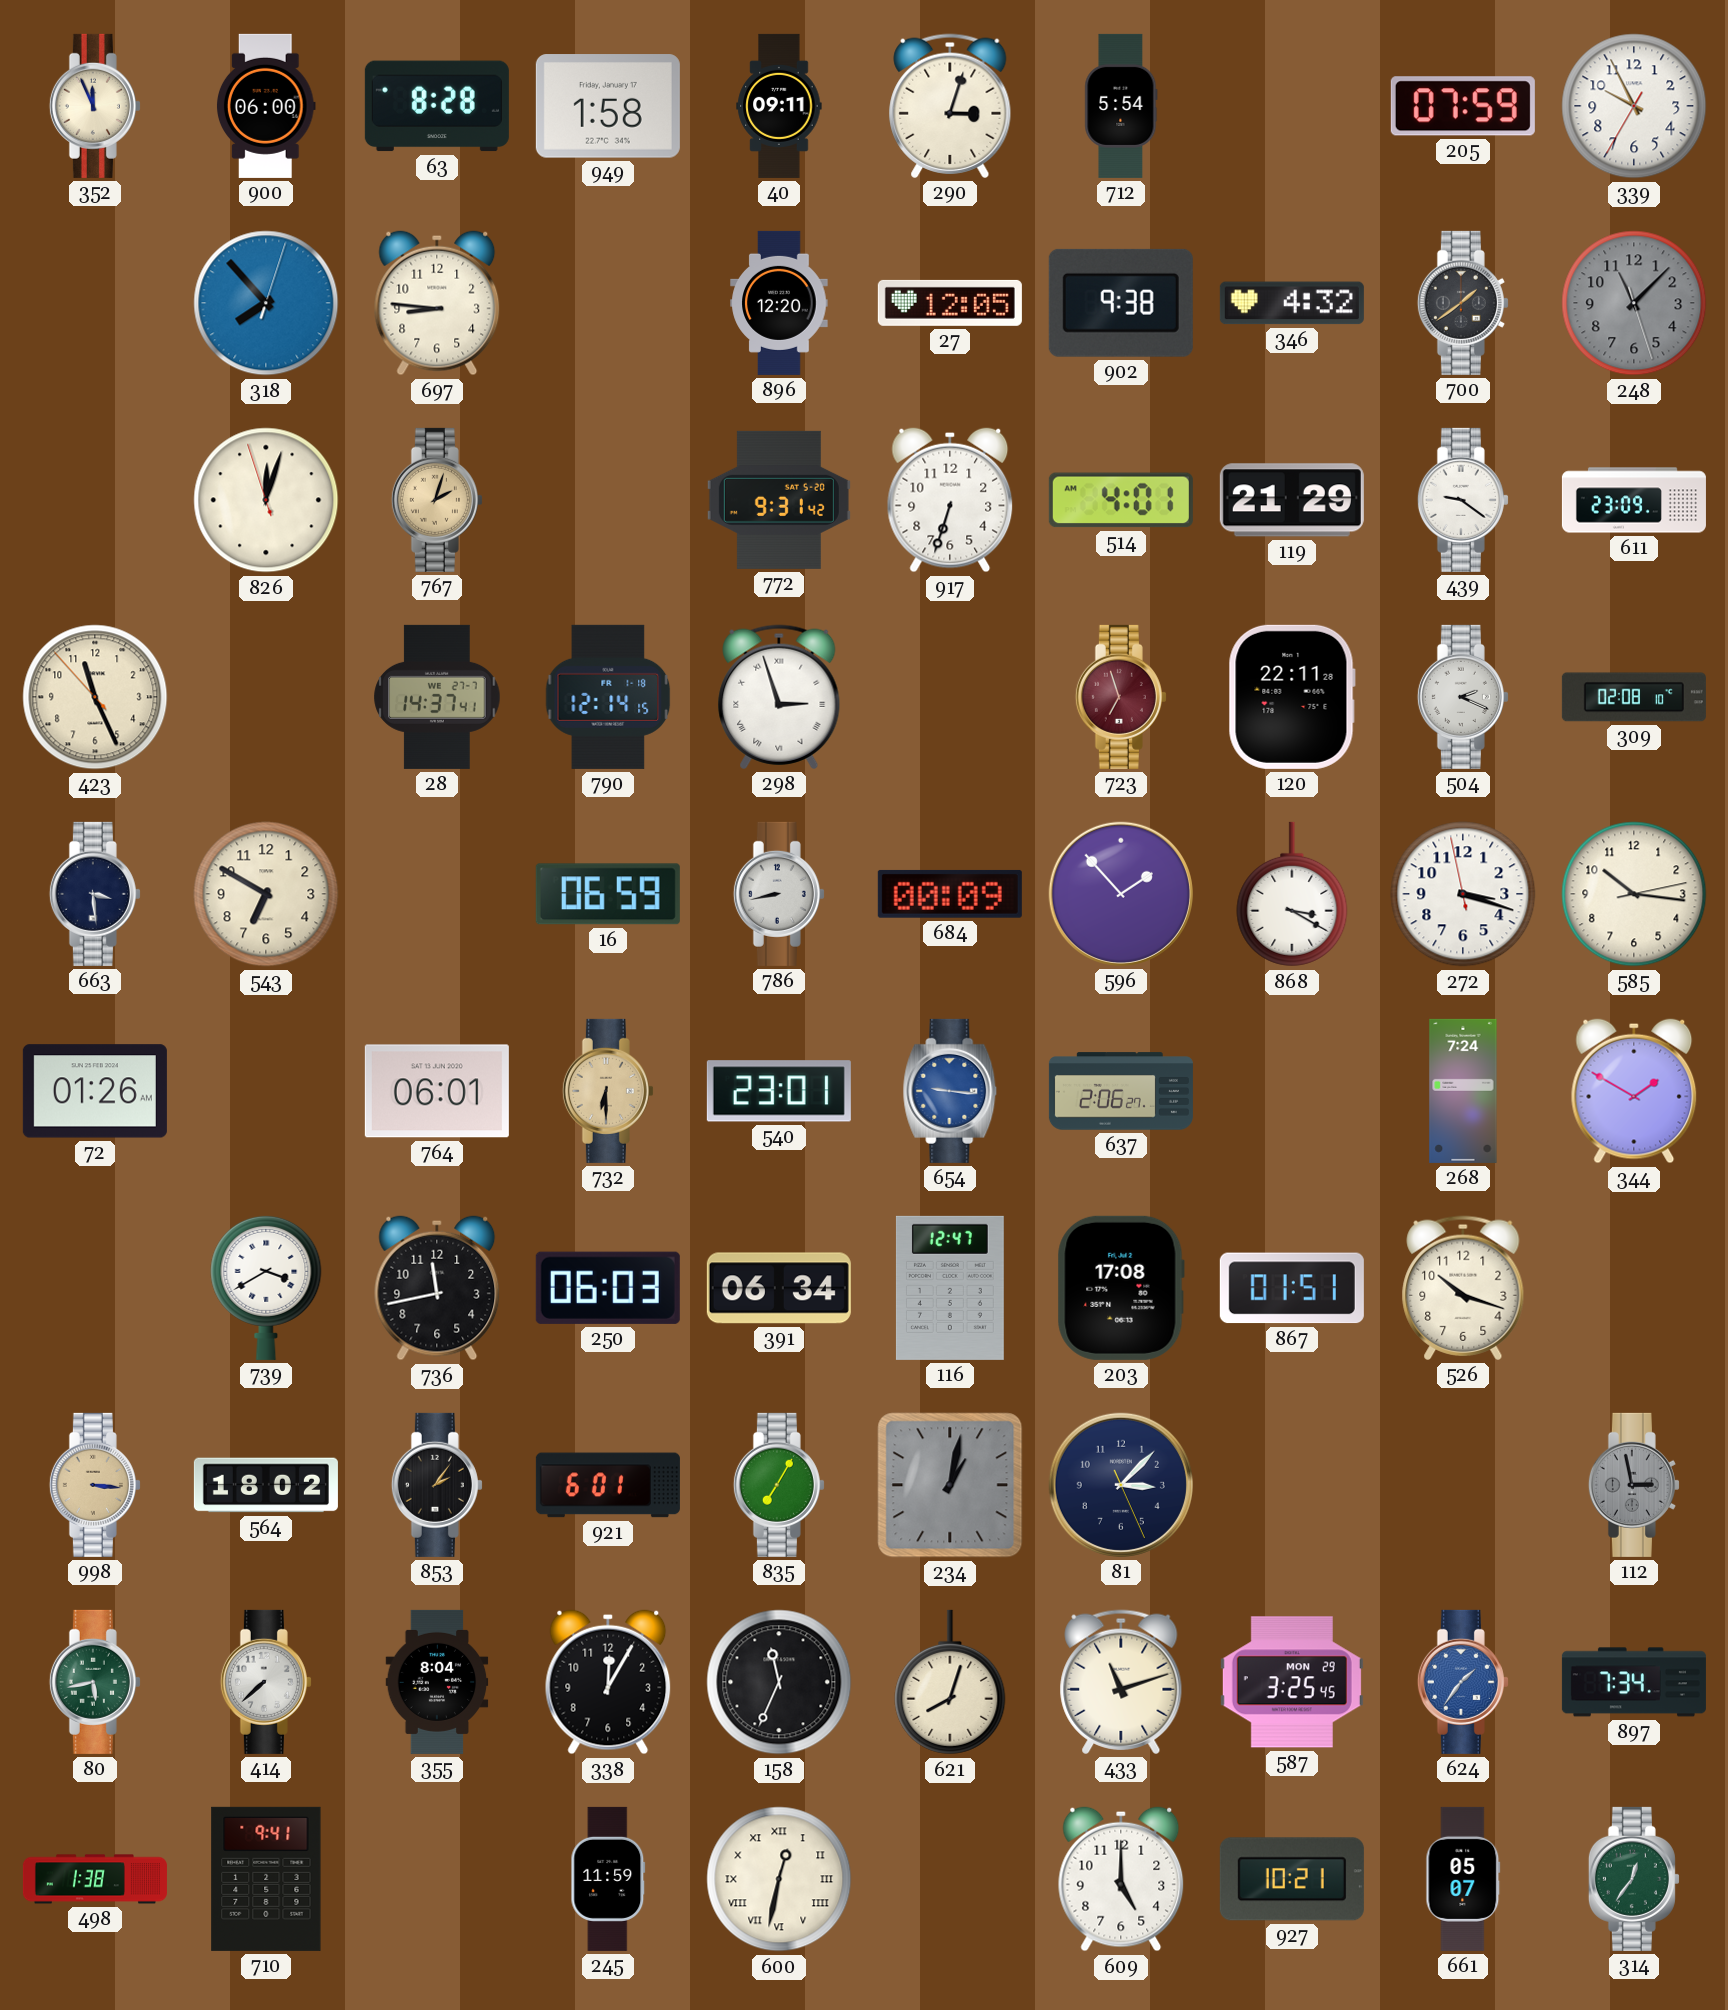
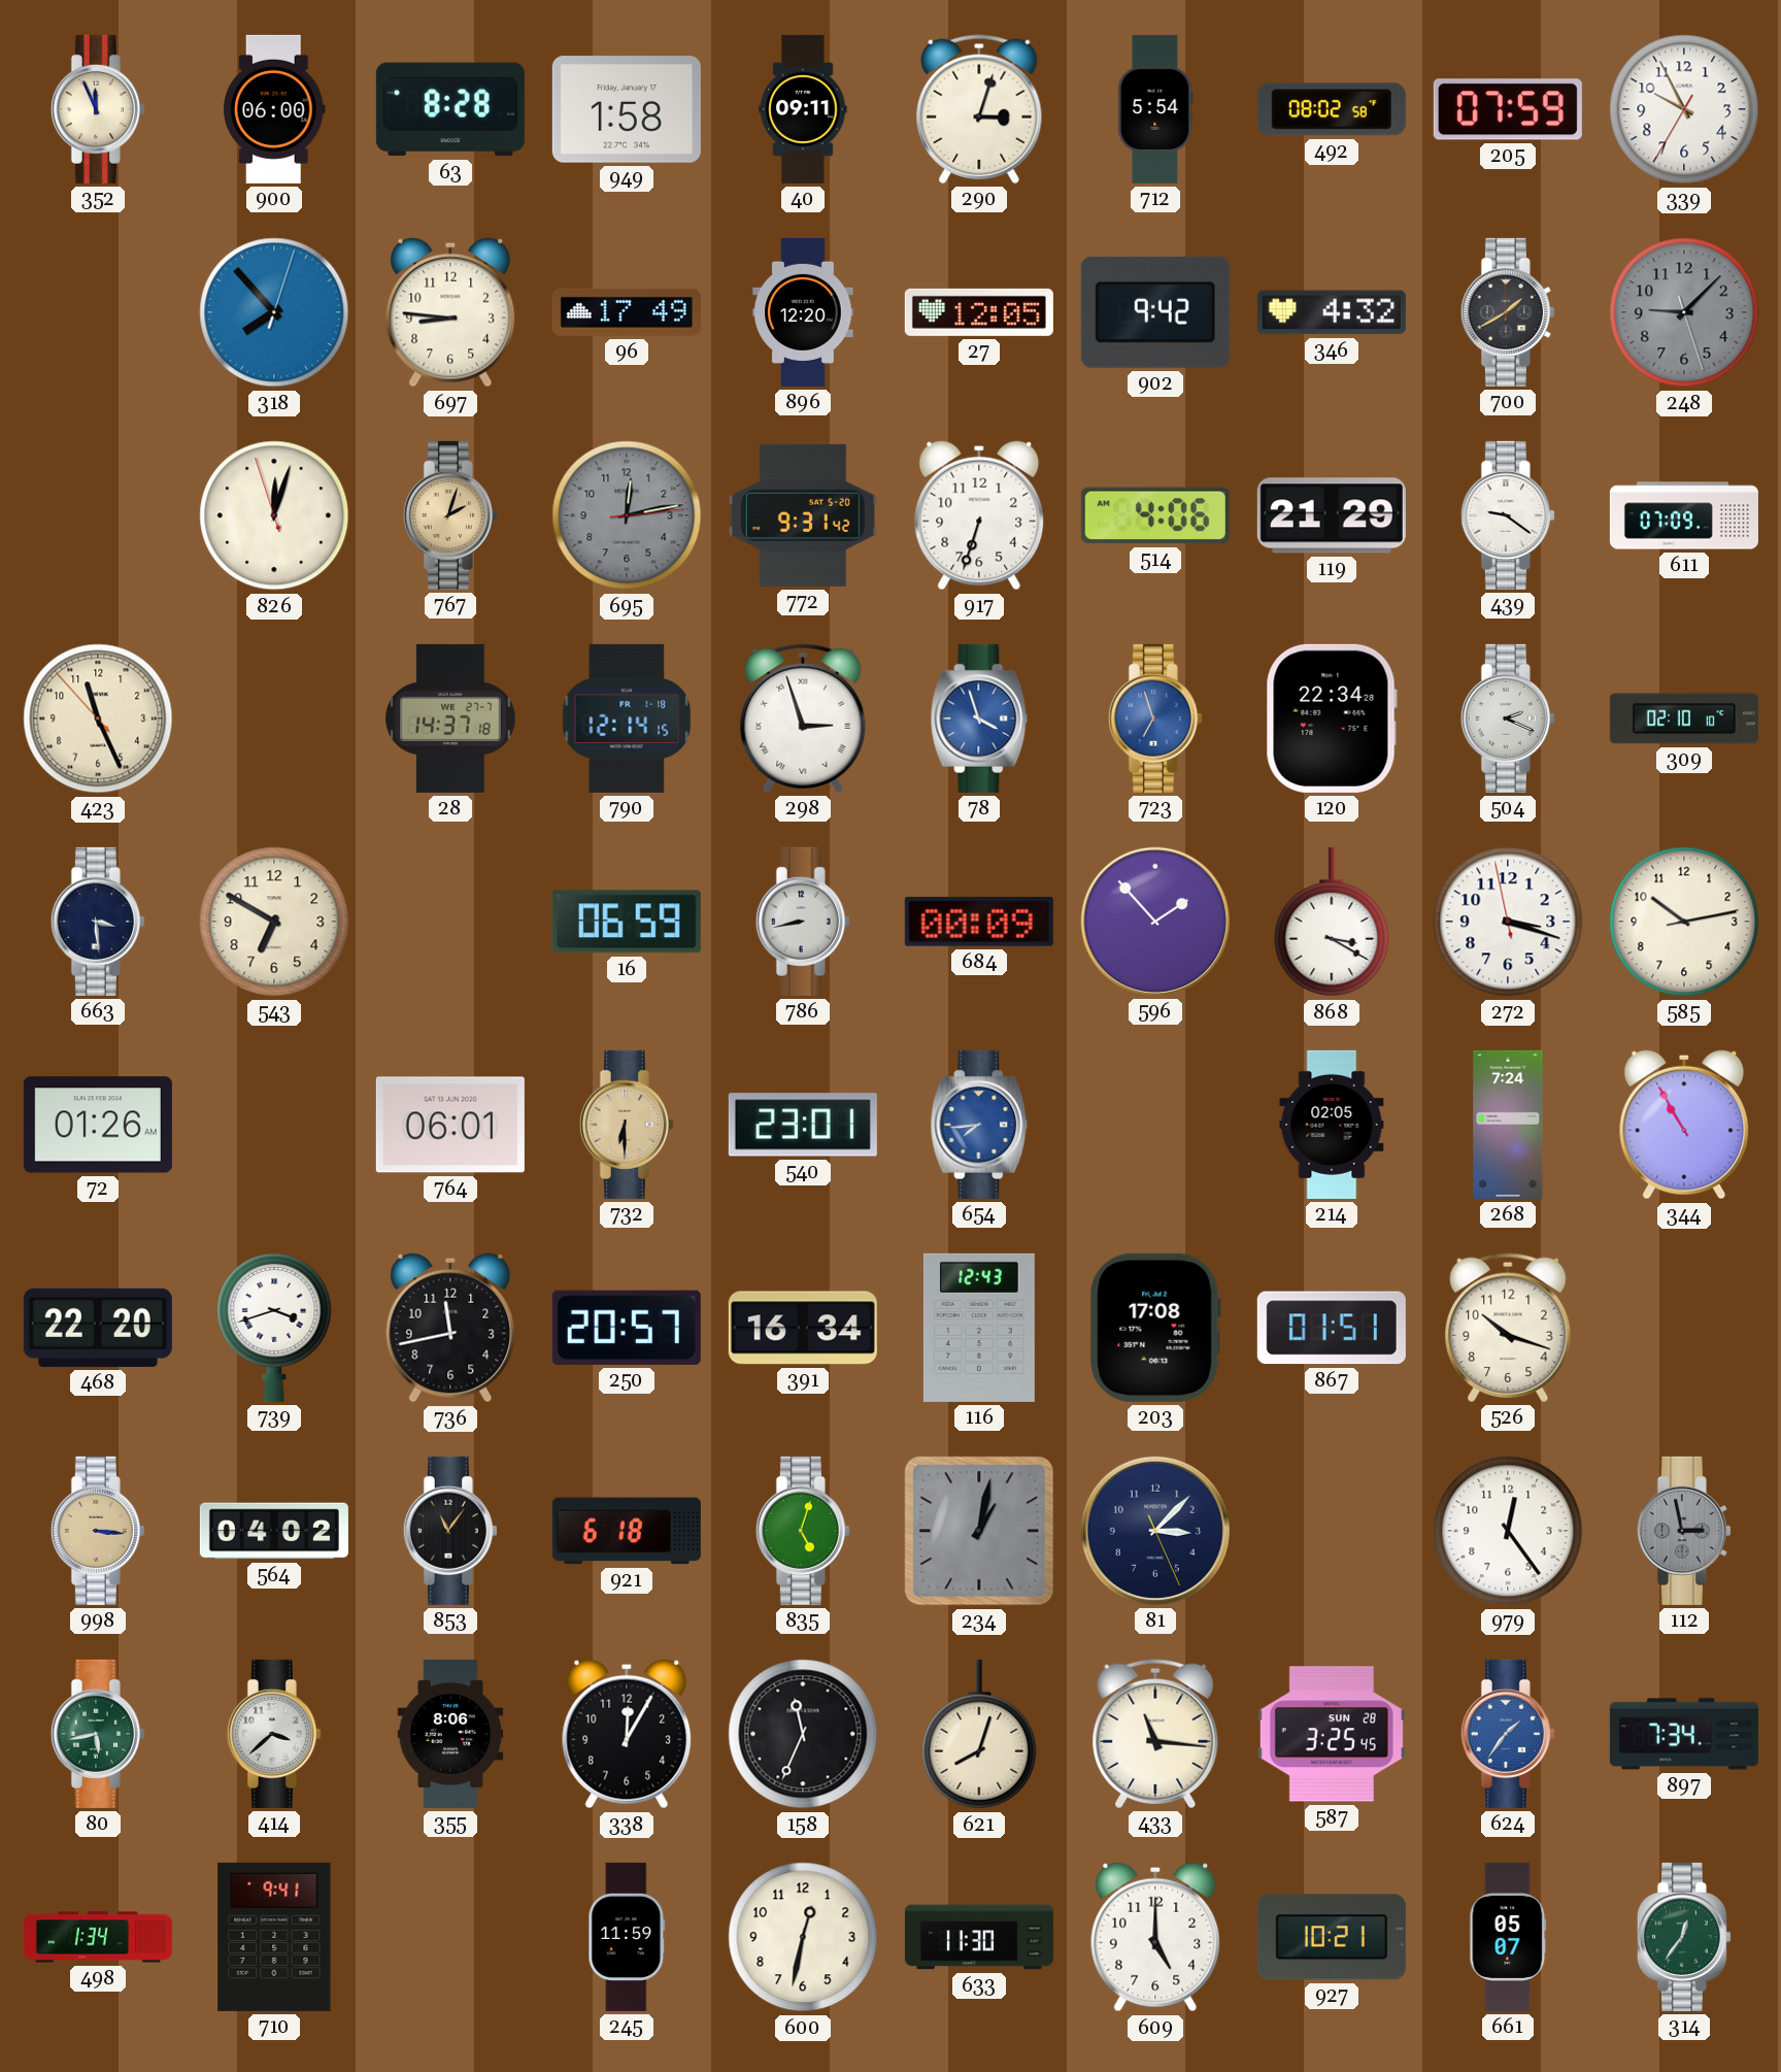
492: none -> 08:02
96: none -> 17:49
902: 9:38 -> 9:42
700: 1:39 -> 1:40
248: 11:07 -> 9:07
695: none -> 12:13
514: 4:01 -> 4:06
611: 23:09 -> 07:09
28: 14:37:41 -> 14:37:18
78: none -> 3:57
723 dial: burgundy -> blue
120: 22:11 -> 22:34
309: 02:08 -> 02:10
585: 10:16 -> 10:13
654: 9:16 -> 7:44
637: 2:06 -> none
214: none -> 02:05
344: 1:50 -> 10:55
468: none -> 22:20
739: 3:40 -> 3:42
250: 06:03 -> 20:57
391: 06:34 -> 16:34
116: 12:47 -> 12:43
564: 18:02 -> 04:02
853: 2:06 -> 11:06
921: 6:01 -> 6:18
835: 7:05 -> 5:03
979: none -> 12:24
414: 7:38 -> 3:38
355: 8:04 -> 8:06
433: 11:12 -> 11:16
587 date: MON 29 -> SUN 28
498: 1:38 -> 1:34
600 numerals: Roman -> Arabic
633: none -> 11:30
